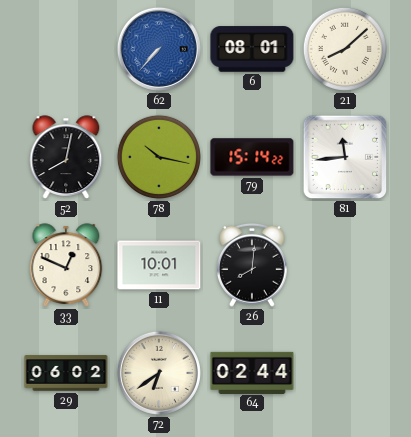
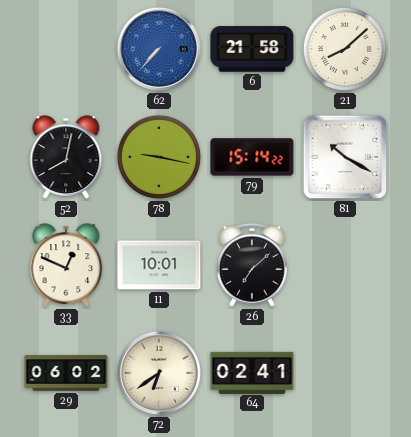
6: 08:01 -> 21:58
78: 10:17 -> 9:17
81: 11:44 -> 10:20
26: 8:01 -> 7:08
64: 02:44 -> 02:41
